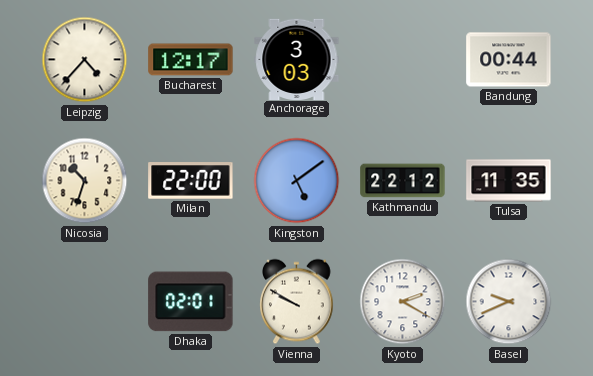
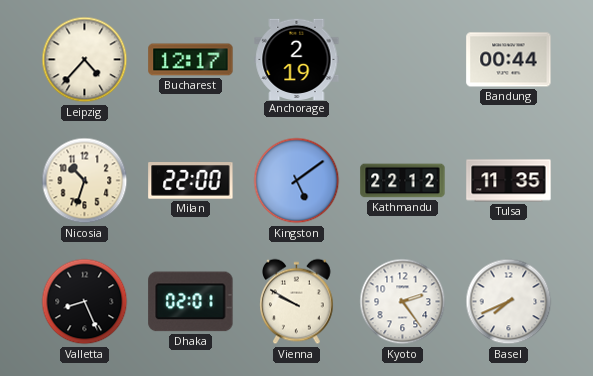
Anchorage: 3:03 -> 2:19
Valletta: none -> 8:26
Kyoto: 2:20 -> 2:24
Basel: 9:41 -> 7:41
